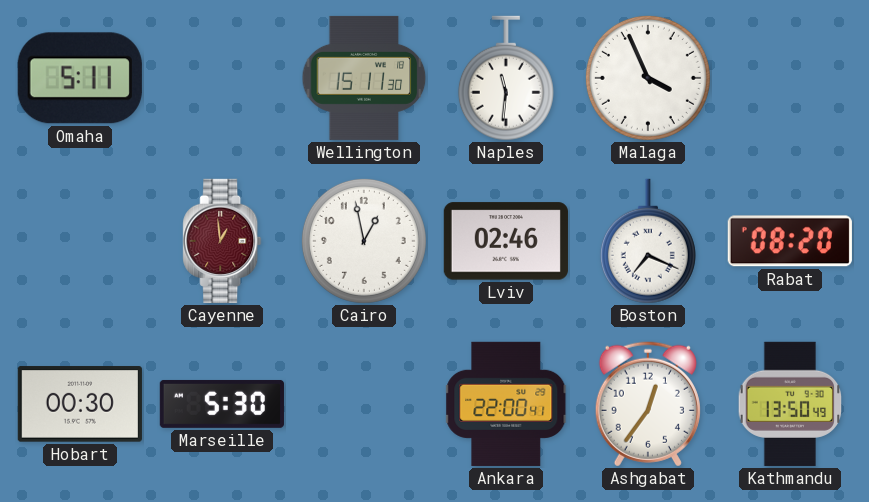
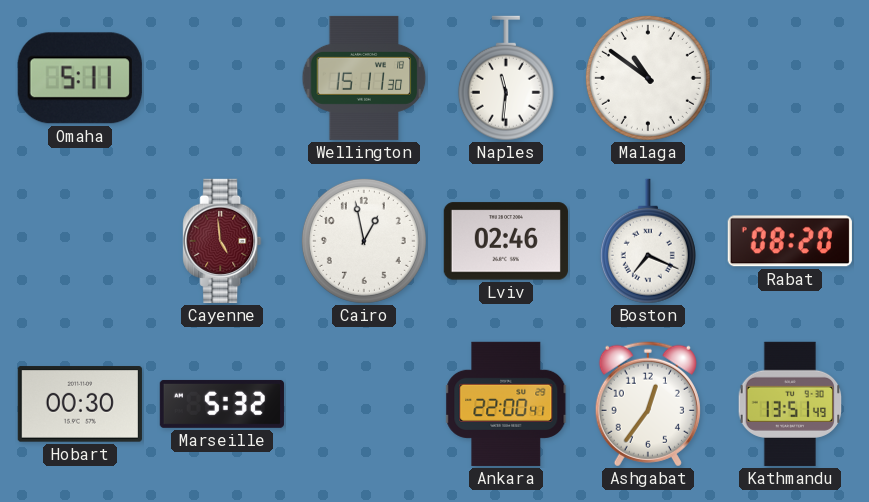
Malaga: 3:56 -> 10:51
Cayenne: 12:59 -> 4:59
Marseille: 5:30 -> 5:32
Kathmandu: 13:50 -> 13:51
